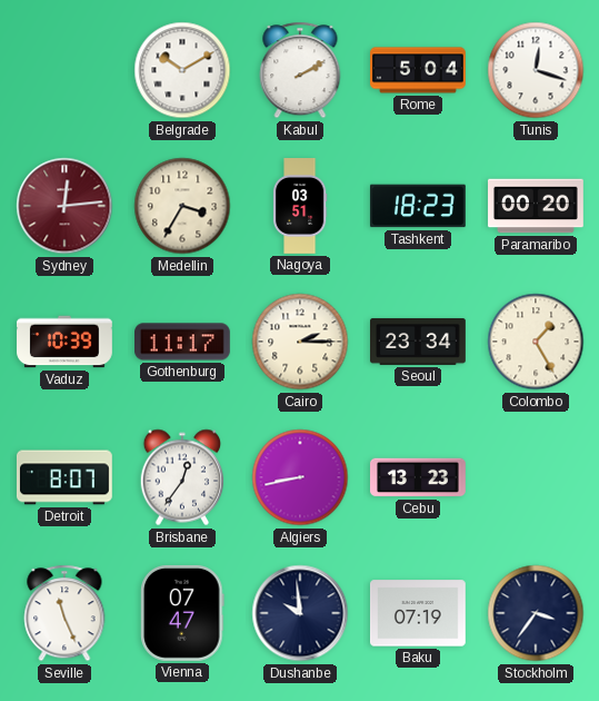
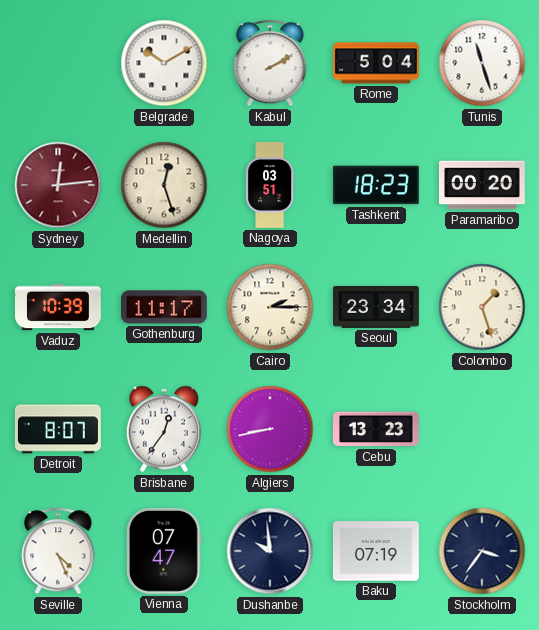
Tunis: 12:18 -> 11:27
Medellin: 3:35 -> 12:27
Colombo: 1:25 -> 1:27
Seville: 11:26 -> 4:26
